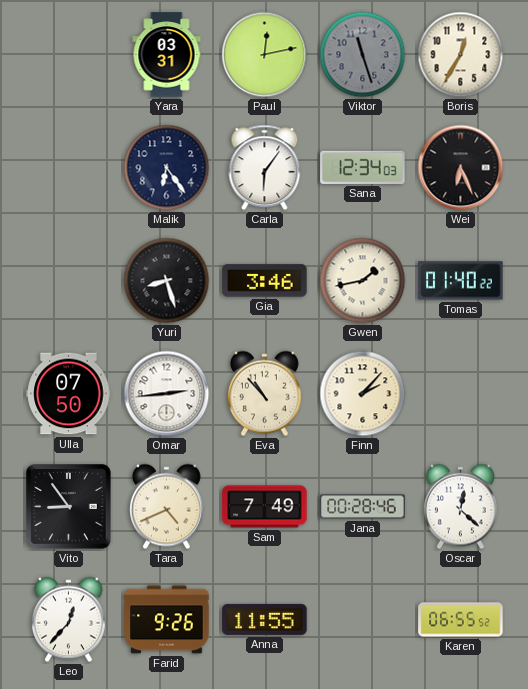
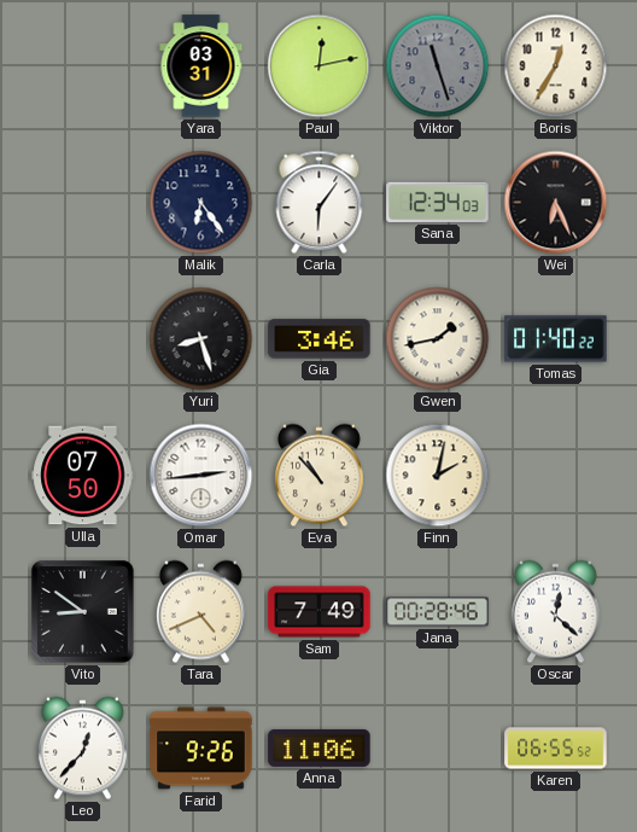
Finn: 2:07 -> 2:02
Vito: 8:54 -> 8:51
Anna: 11:55 -> 11:06
